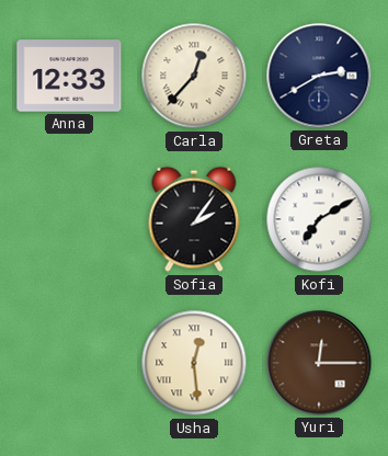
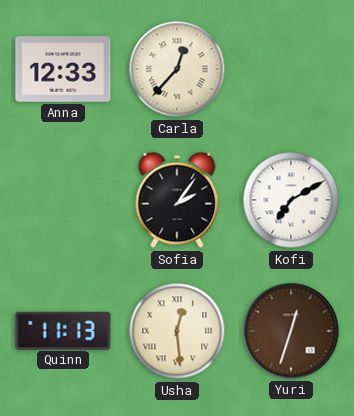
Greta: 2:40 -> none
Quinn: none -> 11:13
Yuri: 12:15 -> 12:33
